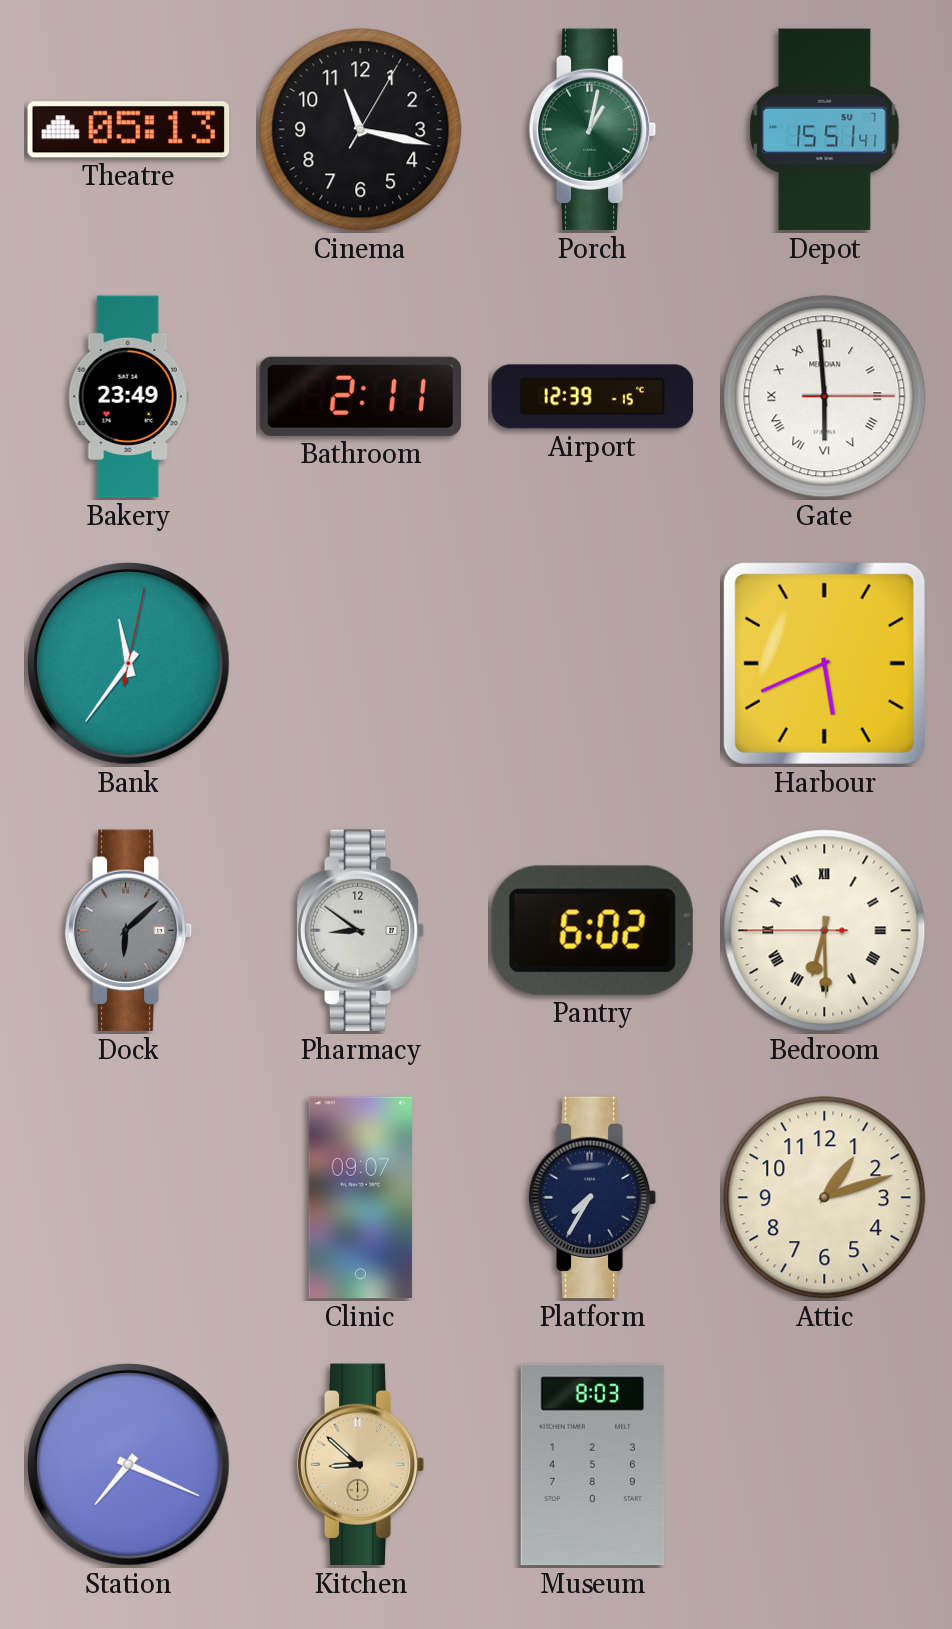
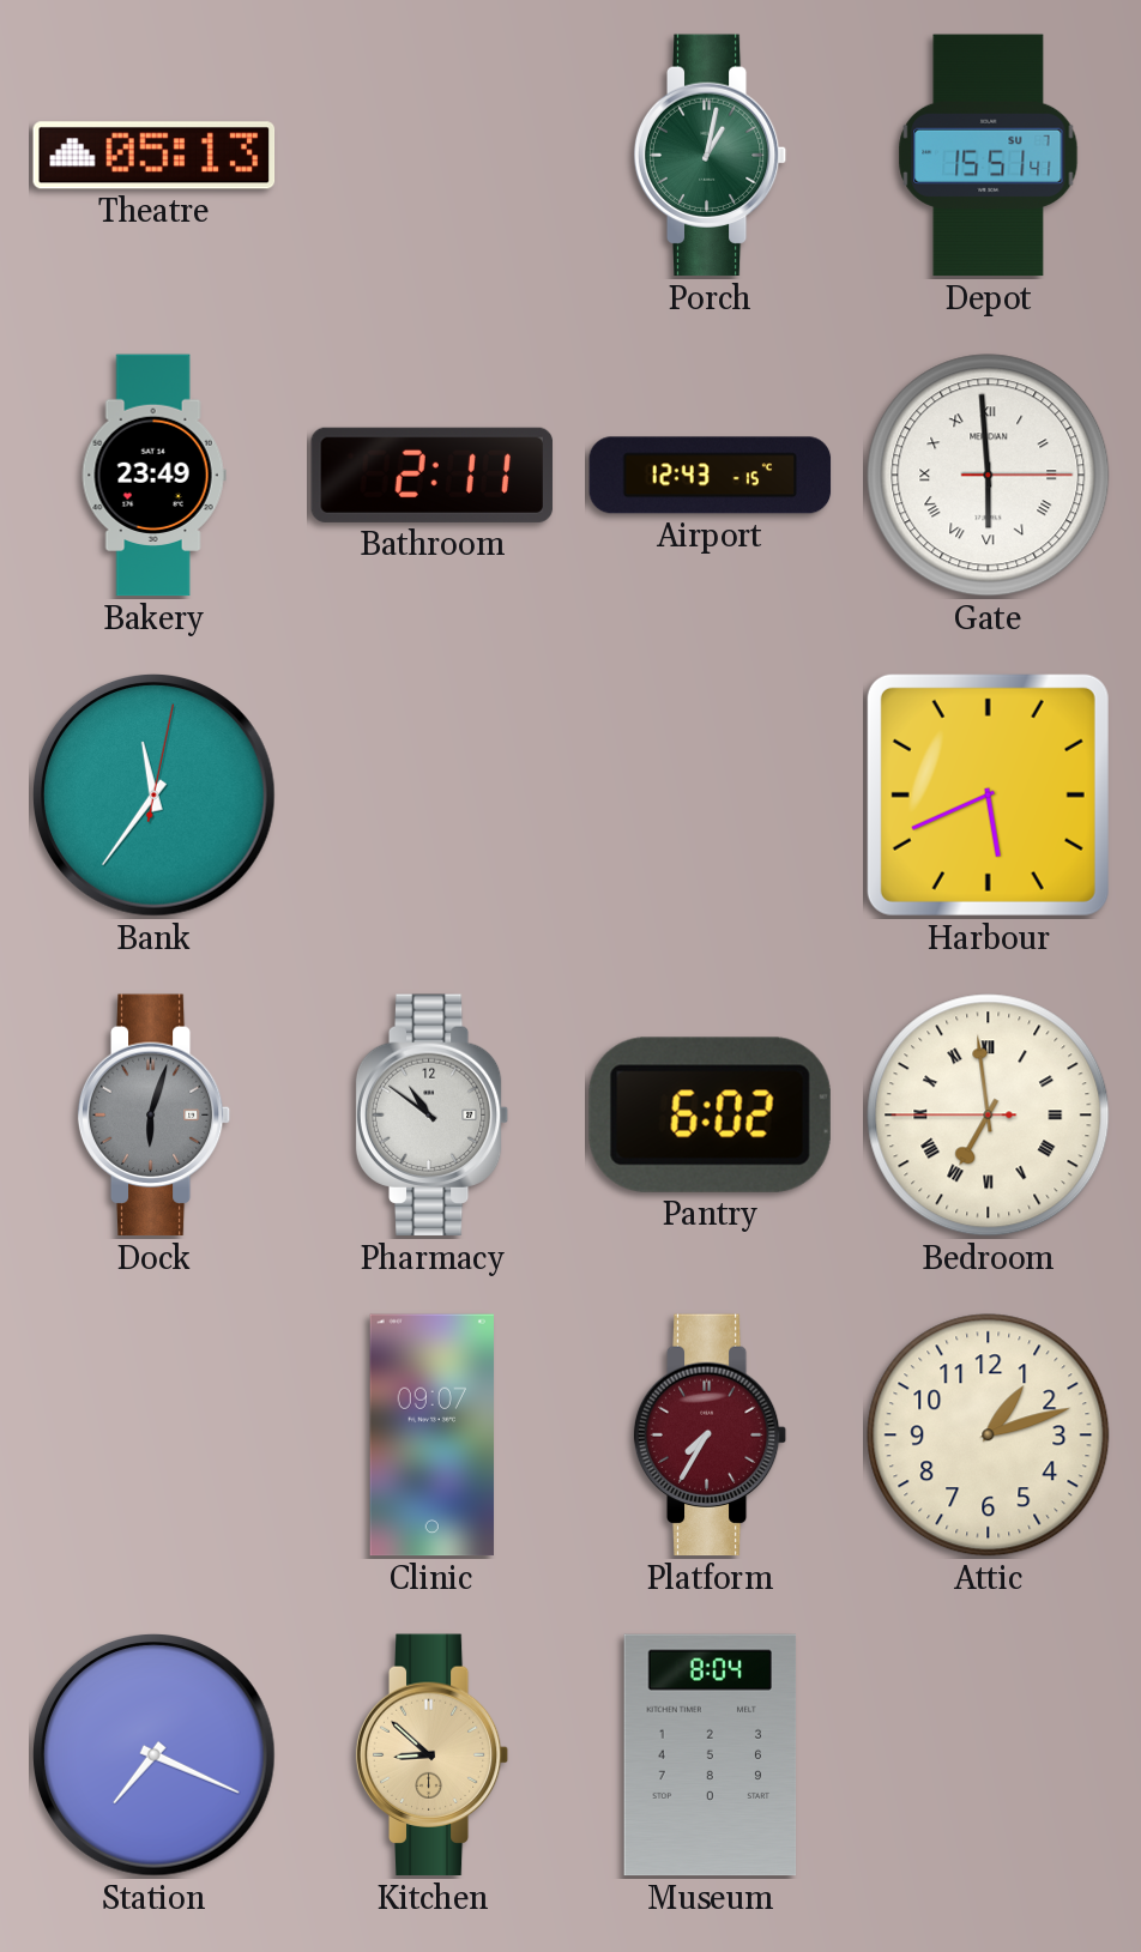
Cinema: 11:17 -> none
Airport: 12:39 -> 12:43
Dock: 6:08 -> 6:03
Pharmacy: 8:51 -> 10:51
Bedroom: 6:29 -> 6:58
Platform dial: navy -> burgundy
Museum: 8:03 -> 8:04
